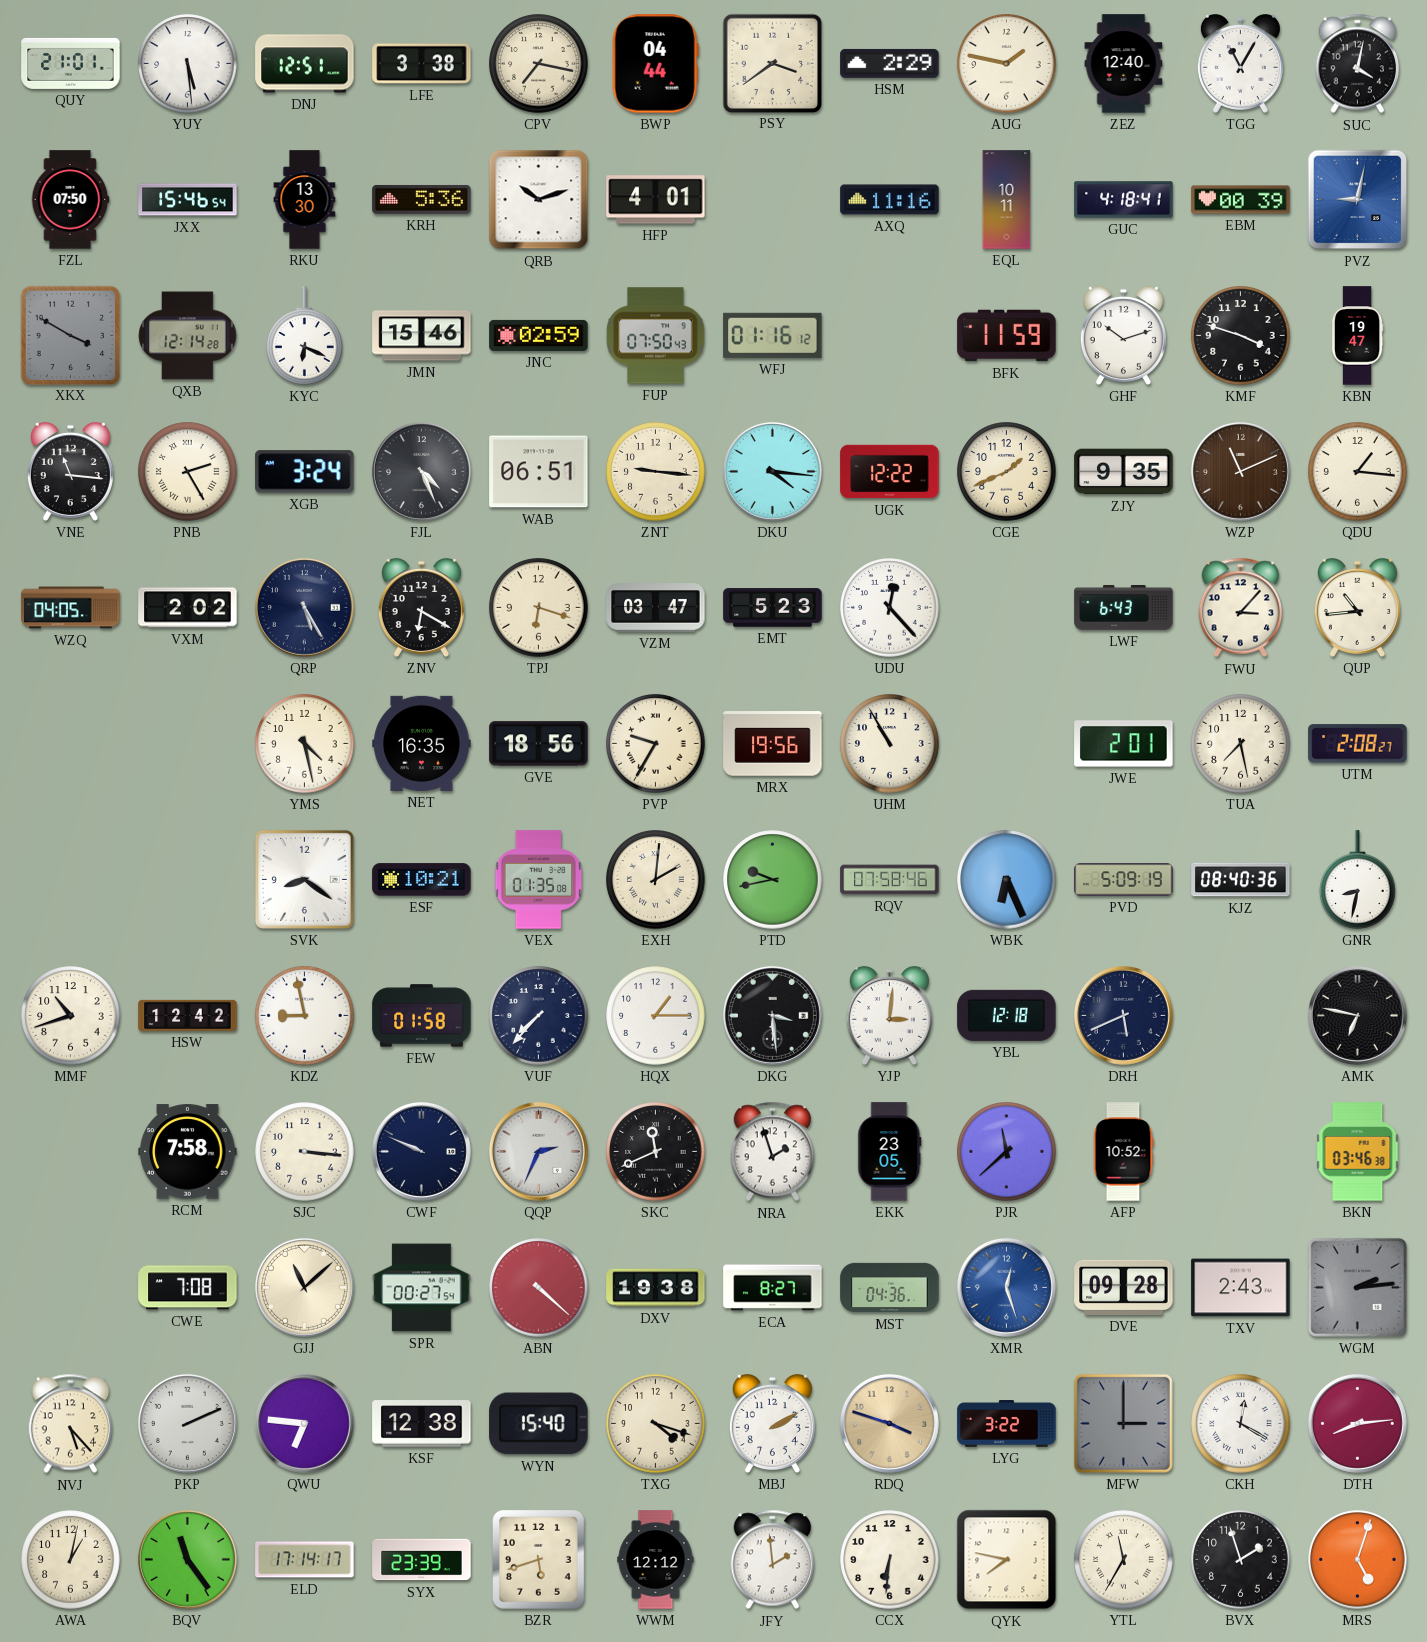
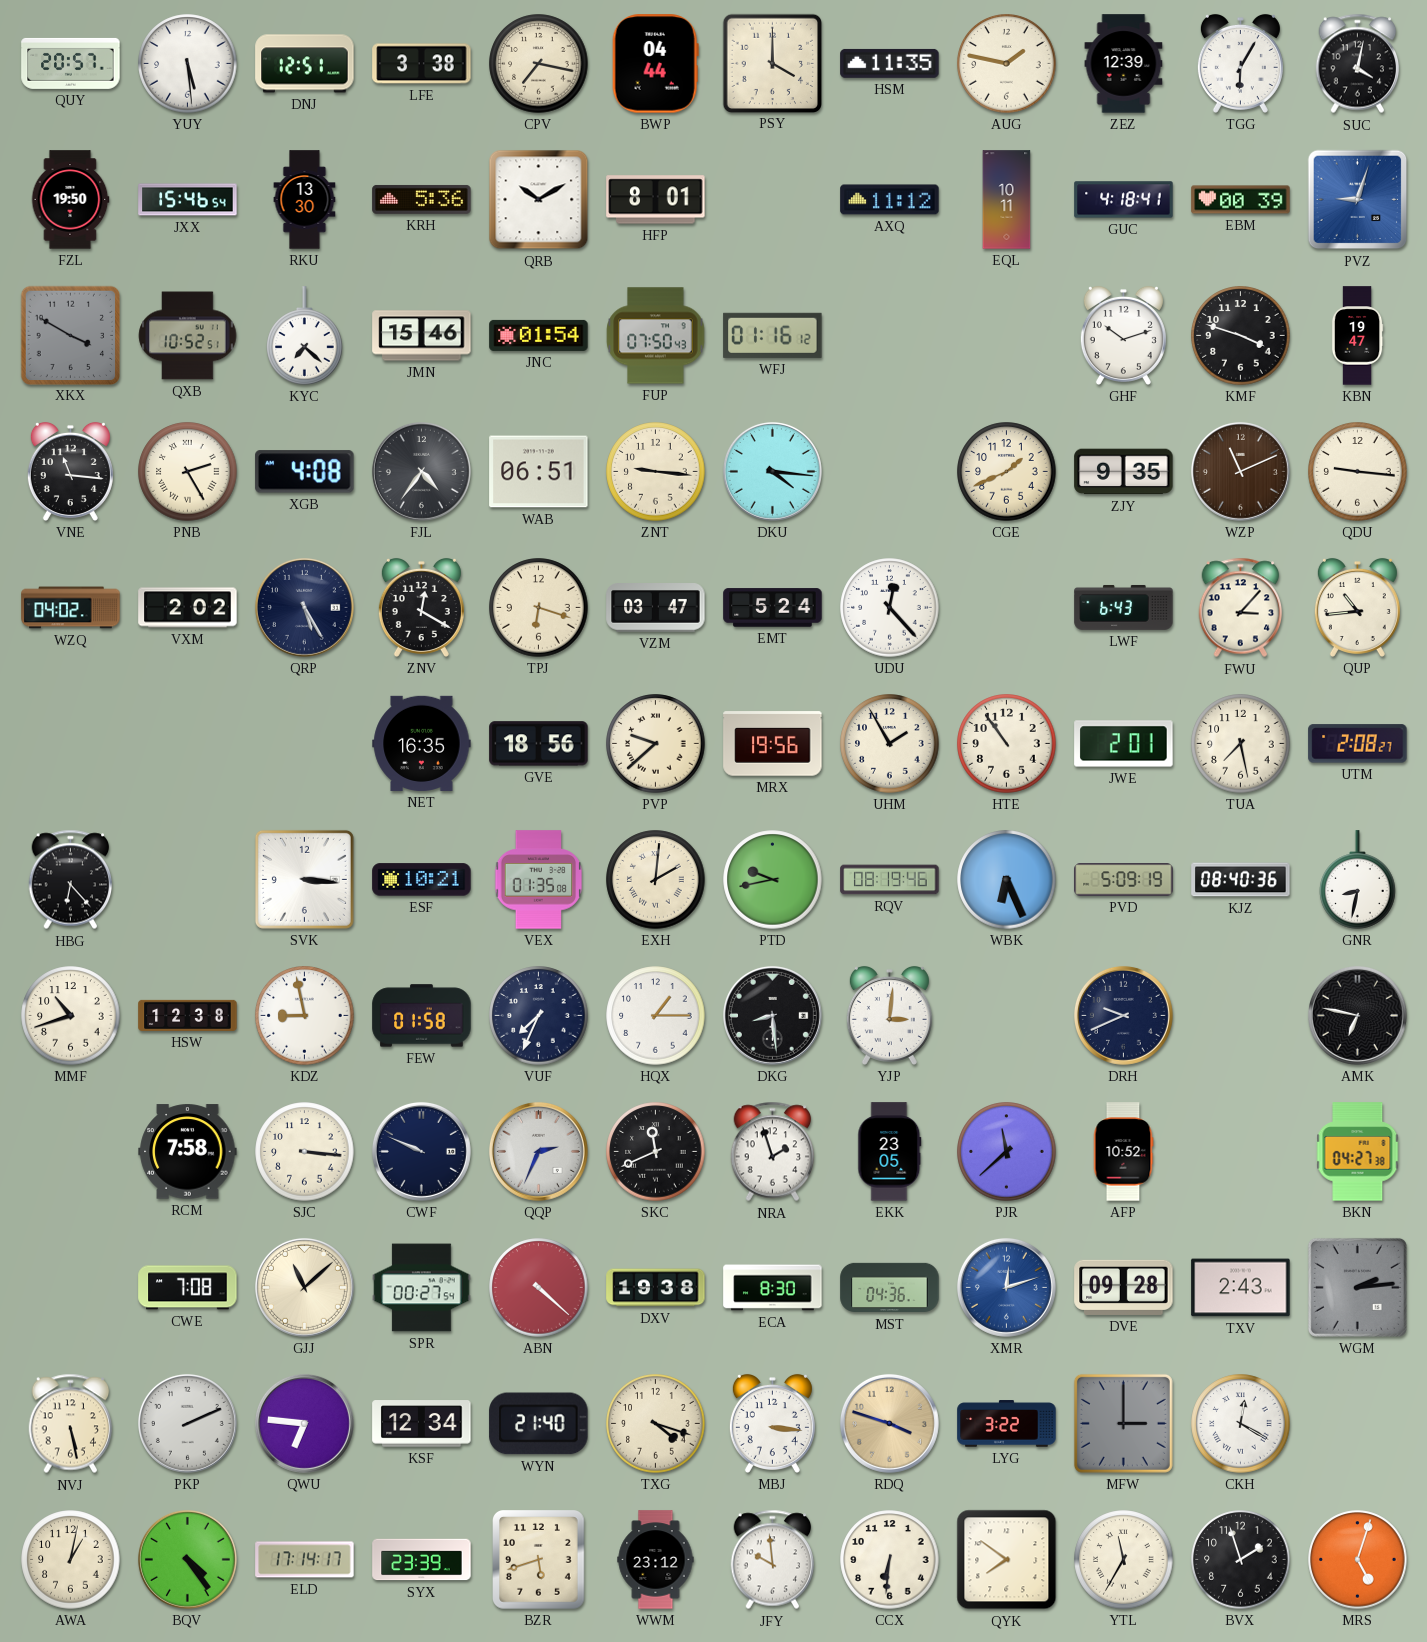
QUY: 21:01 -> 20:57
PSY: 3:39 -> 4:00
HSM: 2:29 -> 11:35
ZEZ: 12:40 -> 12:39
TGG: 11:05 -> 6:05
FZL: 07:50 -> 19:50
QRB: 10:12 -> 10:10
HFP: 4:01 -> 8:01
AXQ: 11:16 -> 11:12
PVZ: 9:02 -> 9:03
QXB: 12:14 -> 10:52
KYC: 6:19 -> 7:22
JNC: 02:59 -> 01:54
BFK: 11:59 -> none
XGB: 3:24 -> 4:08
FJL: 4:26 -> 4:36
UGK: 12:22 -> none
QDU: 1:16 -> 9:16
WZQ: 04:05 -> 04:02
ZNV: 6:20 -> 12:20
EMT: 5:23 -> 5:24
YMS: 4:28 -> none
PVP: 9:35 -> 9:38
UHM: 10:55 -> 1:55
HTE: none -> 10:54
HBG: none -> 6:23
SVK: 8:21 -> 3:16
RQV: 07:58 -> 08:19
HSW: 12:42 -> 12:38
VUF: 7:37 -> 7:34
DKG: 3:29 -> 8:29
YBL: 12:18 -> none
DRH: 5:41 -> 9:41
BKN: 03:46 -> 04:27
ECA: 8:27 -> 8:30
XMR: 12:27 -> 12:12
NVJ: 5:23 -> 5:28
KSF: 12:38 -> 12:34
WYN: 15:40 -> 21:40
MBJ: 2:10 -> 3:16
DTH: 8:14 -> none
BQV: 11:24 -> 4:24
WWM: 12:12 -> 23:12
JFY: 1:59 -> 9:59
QYK: 7:47 -> 7:51
